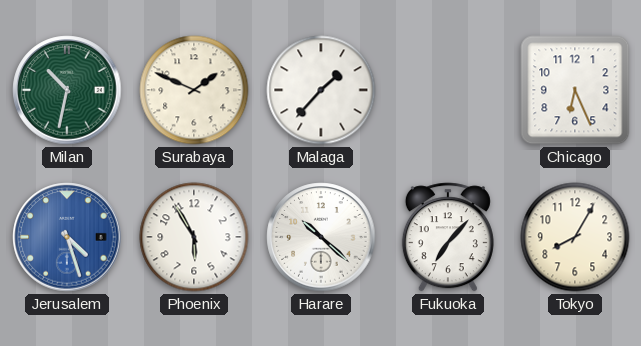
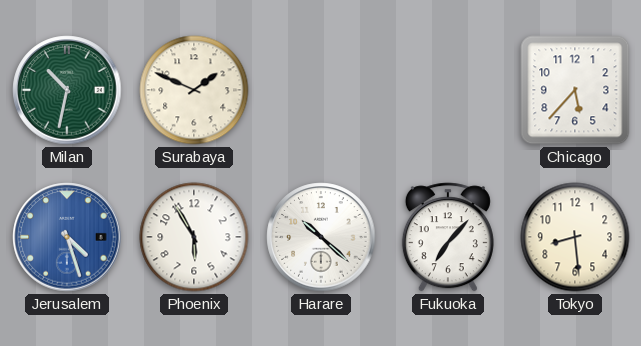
Malaga: 1:37 -> none
Chicago: 6:26 -> 5:37
Tokyo: 8:05 -> 8:29
